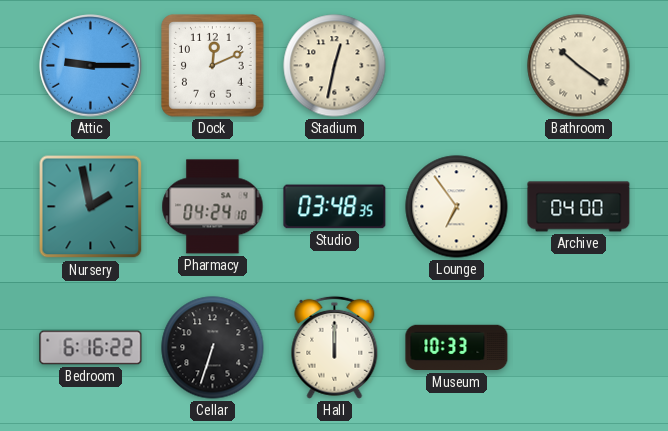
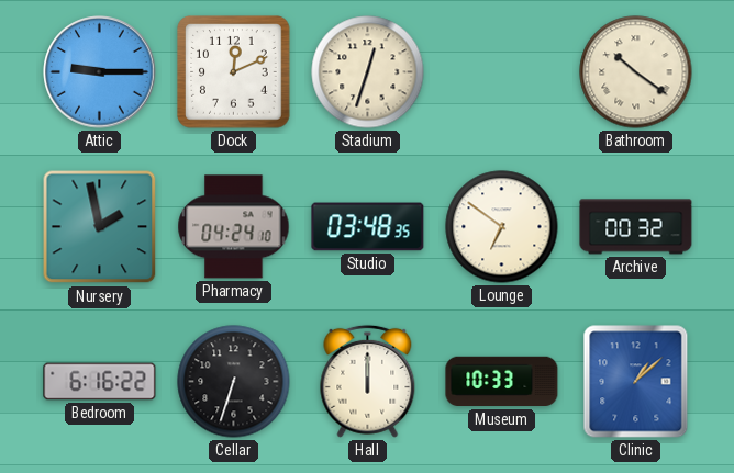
Stadium: 12:32 -> 12:33
Lounge: 6:54 -> 6:51
Archive: 04:00 -> 00:32
Clinic: none -> 1:08
